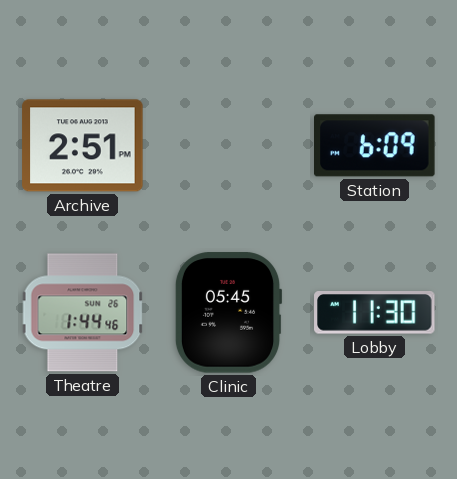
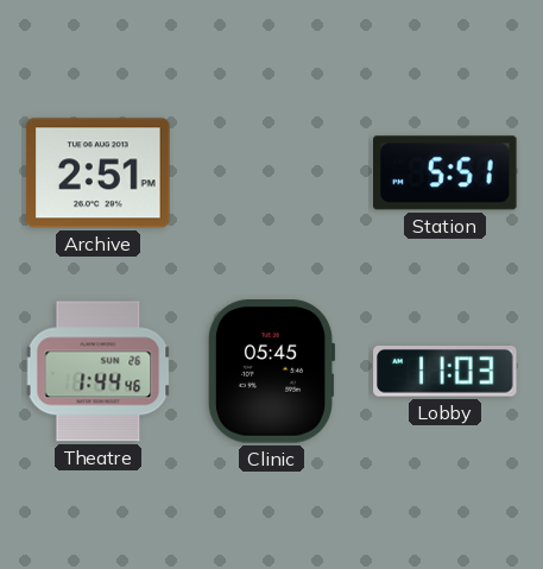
Station: 6:09 -> 5:51
Lobby: 11:30 -> 11:03
